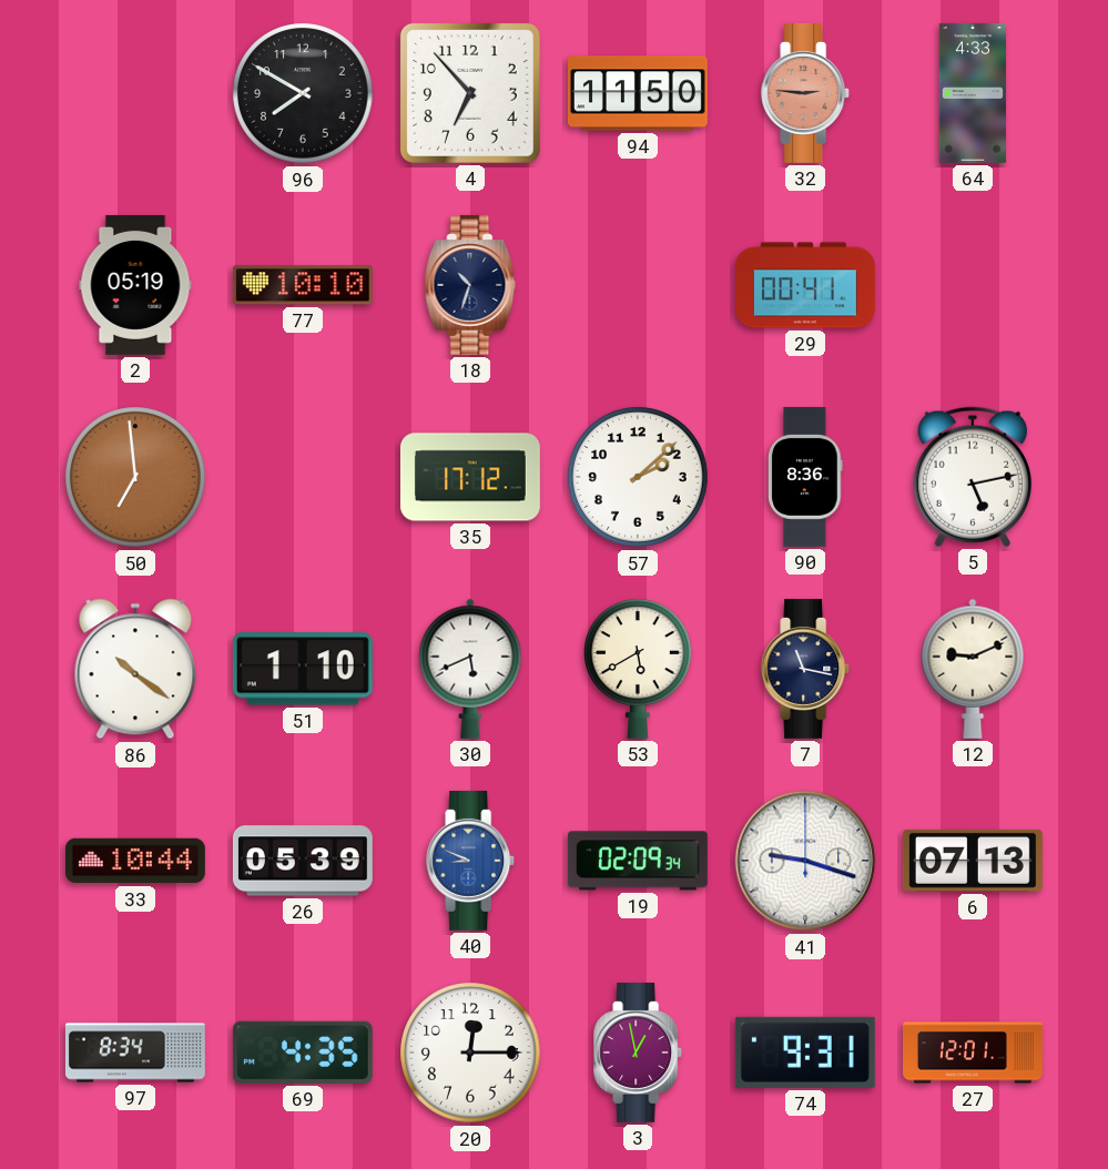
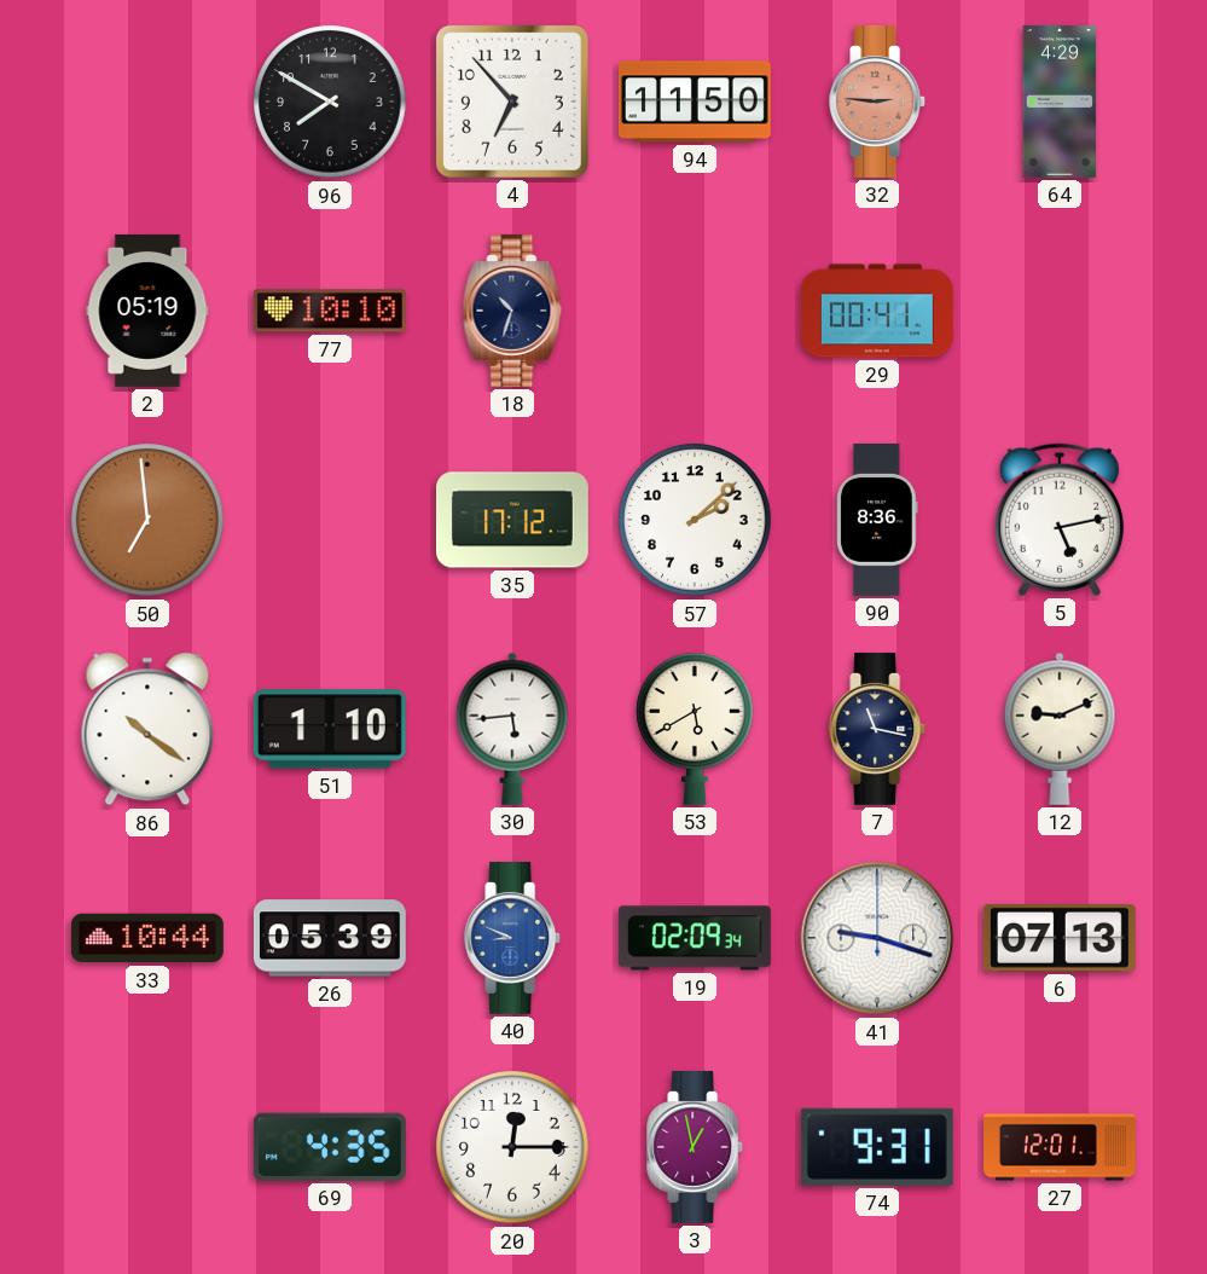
64: 4:33 -> 4:29
30: 5:41 -> 5:44
97: 8:34 -> none
